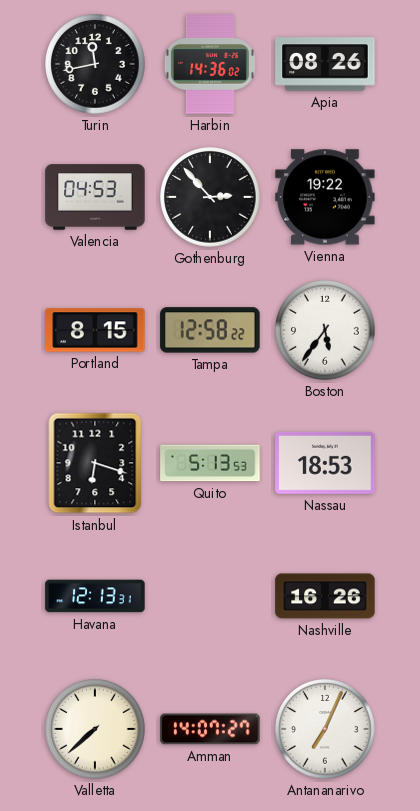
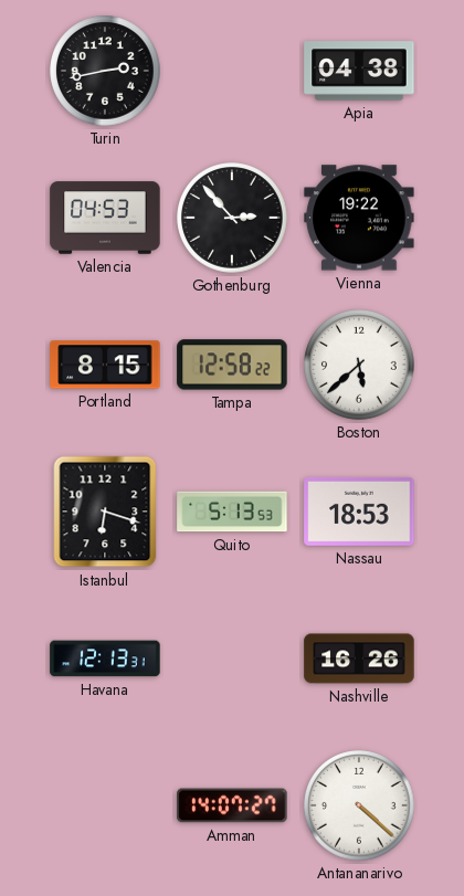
Turin: 11:43 -> 2:43
Harbin: 14:36 -> none
Apia: 08:26 -> 04:38
Boston: 5:36 -> 5:38
Valletta: 7:38 -> none
Antananarivo: 7:04 -> 4:22
